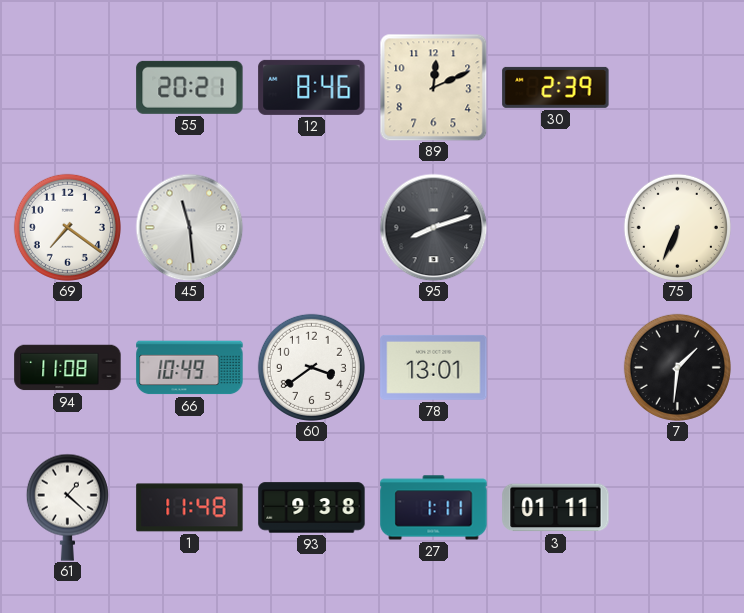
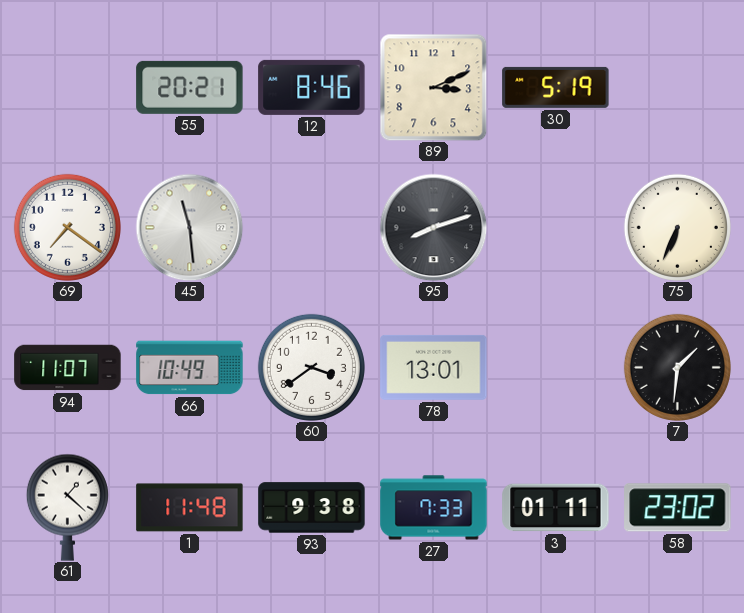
89: 12:11 -> 3:11
30: 2:39 -> 5:19
94: 11:08 -> 11:07
27: 1:11 -> 7:33
58: none -> 23:02
